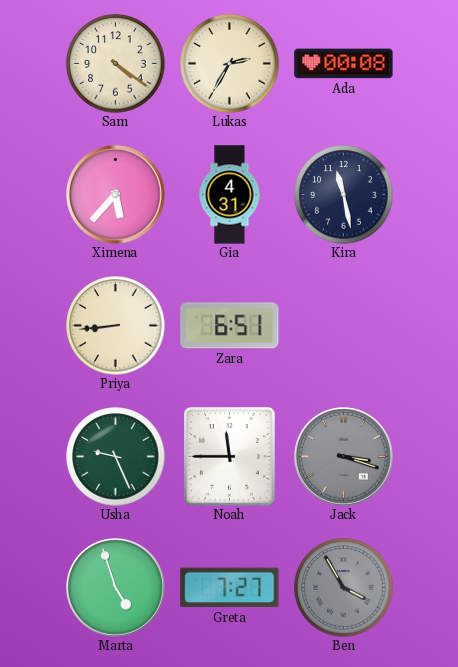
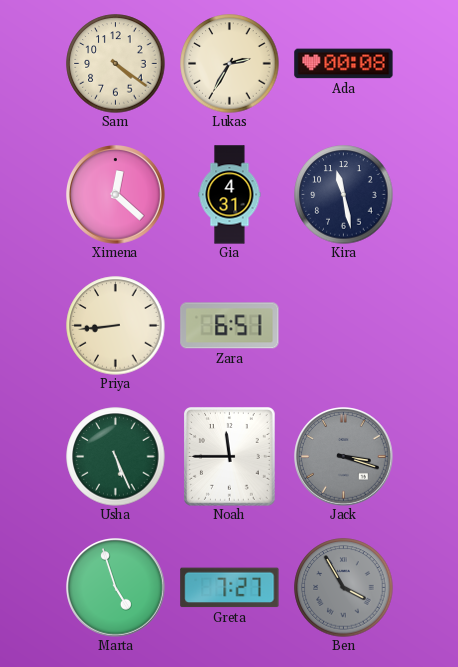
Ximena: 5:37 -> 12:22
Usha: 9:26 -> 5:26
